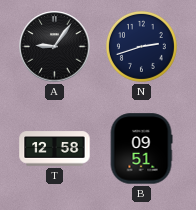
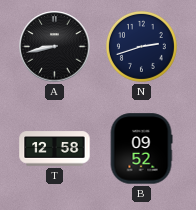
A: 9:06 -> 8:43
B: 09:51 -> 09:52
